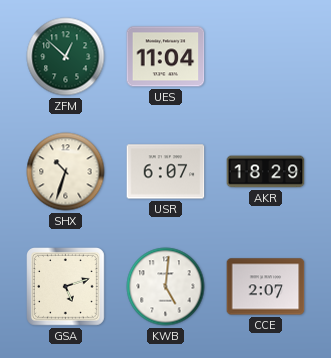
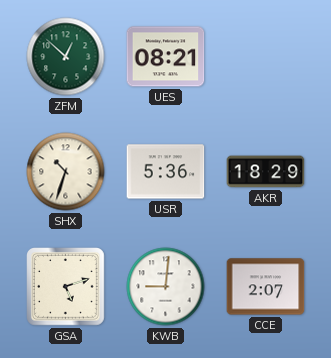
UES: 11:04 -> 08:21
USR: 6:07 -> 5:36
KWB: 5:01 -> 9:01
